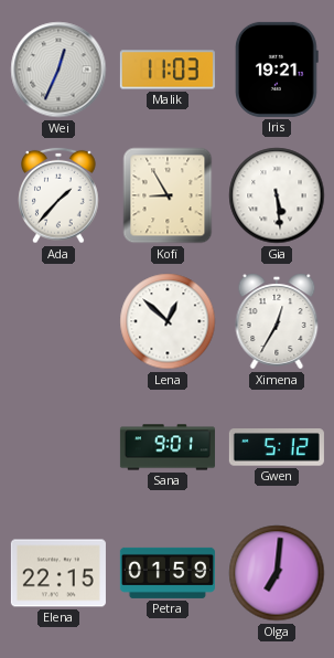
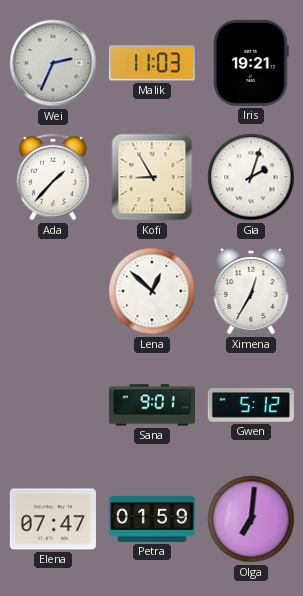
Wei: 12:34 -> 2:34
Gia: 5:29 -> 2:03
Elena: 22:15 -> 07:47
